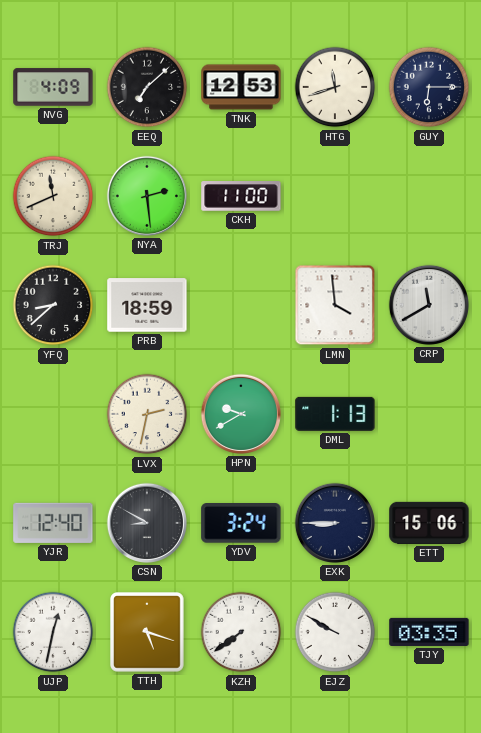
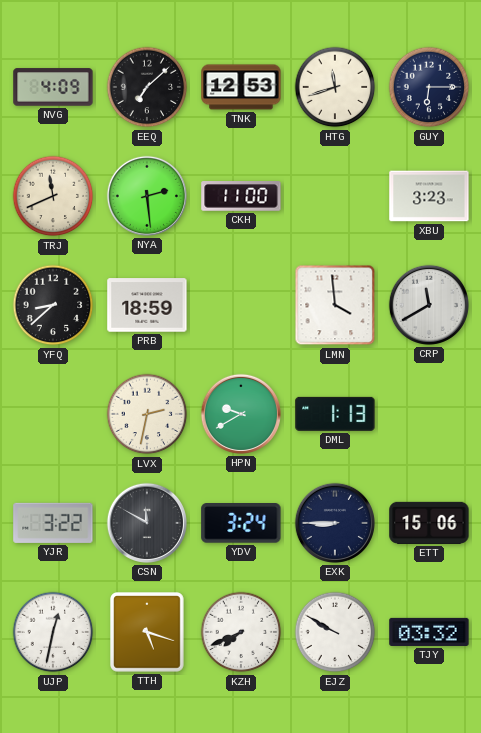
XBU: none -> 3:23
YJR: 12:40 -> 3:22
CSN: 8:50 -> 11:50
KZH: 7:39 -> 7:41
TJY: 03:35 -> 03:32
